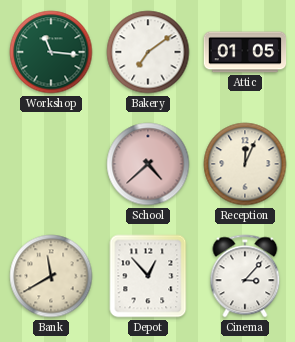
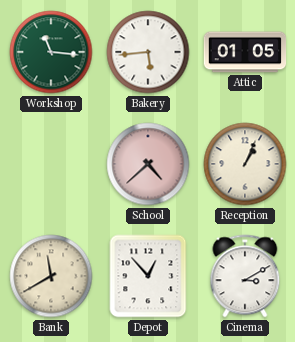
Bakery: 7:09 -> 5:44
Reception: 12:04 -> 1:04
Cinema: 3:07 -> 3:10
